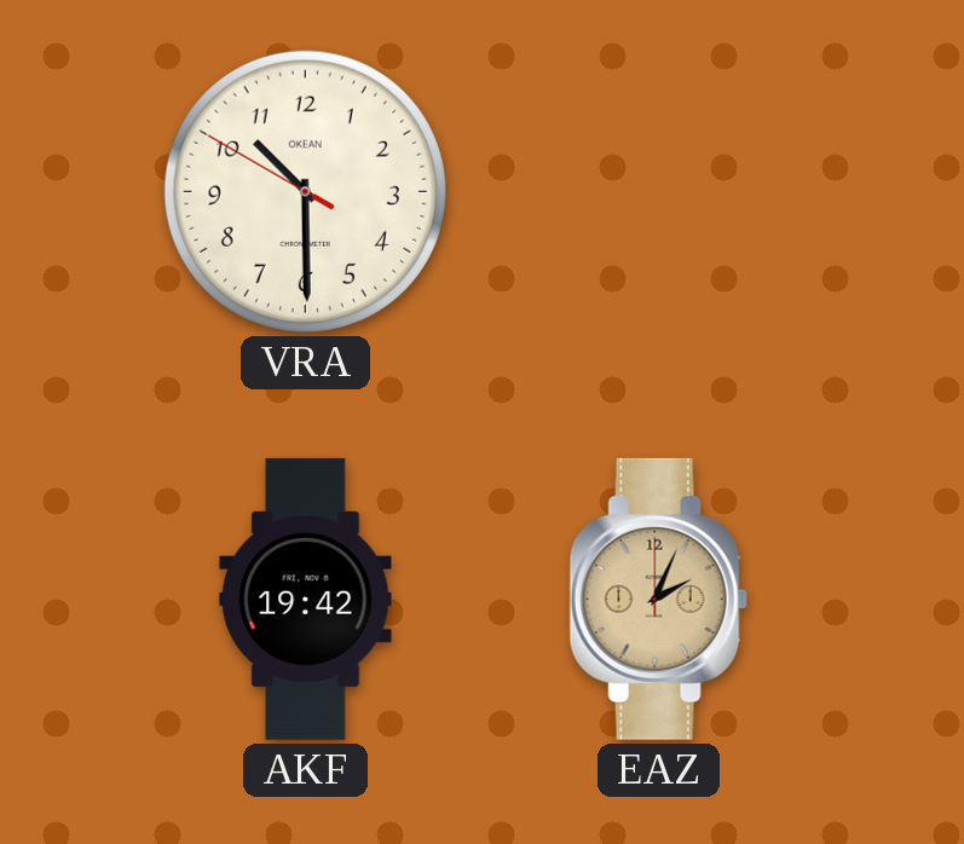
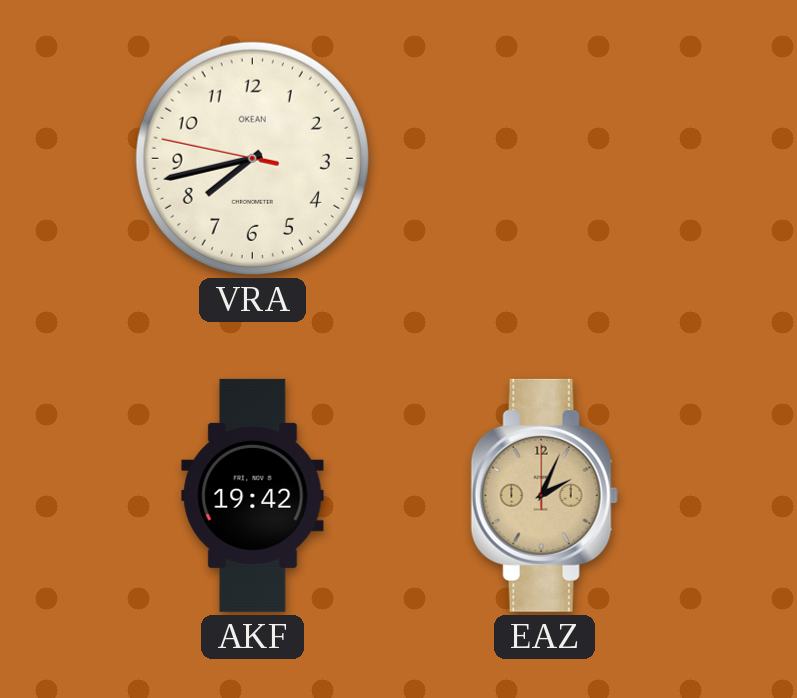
VRA: 10:29 -> 7:42
